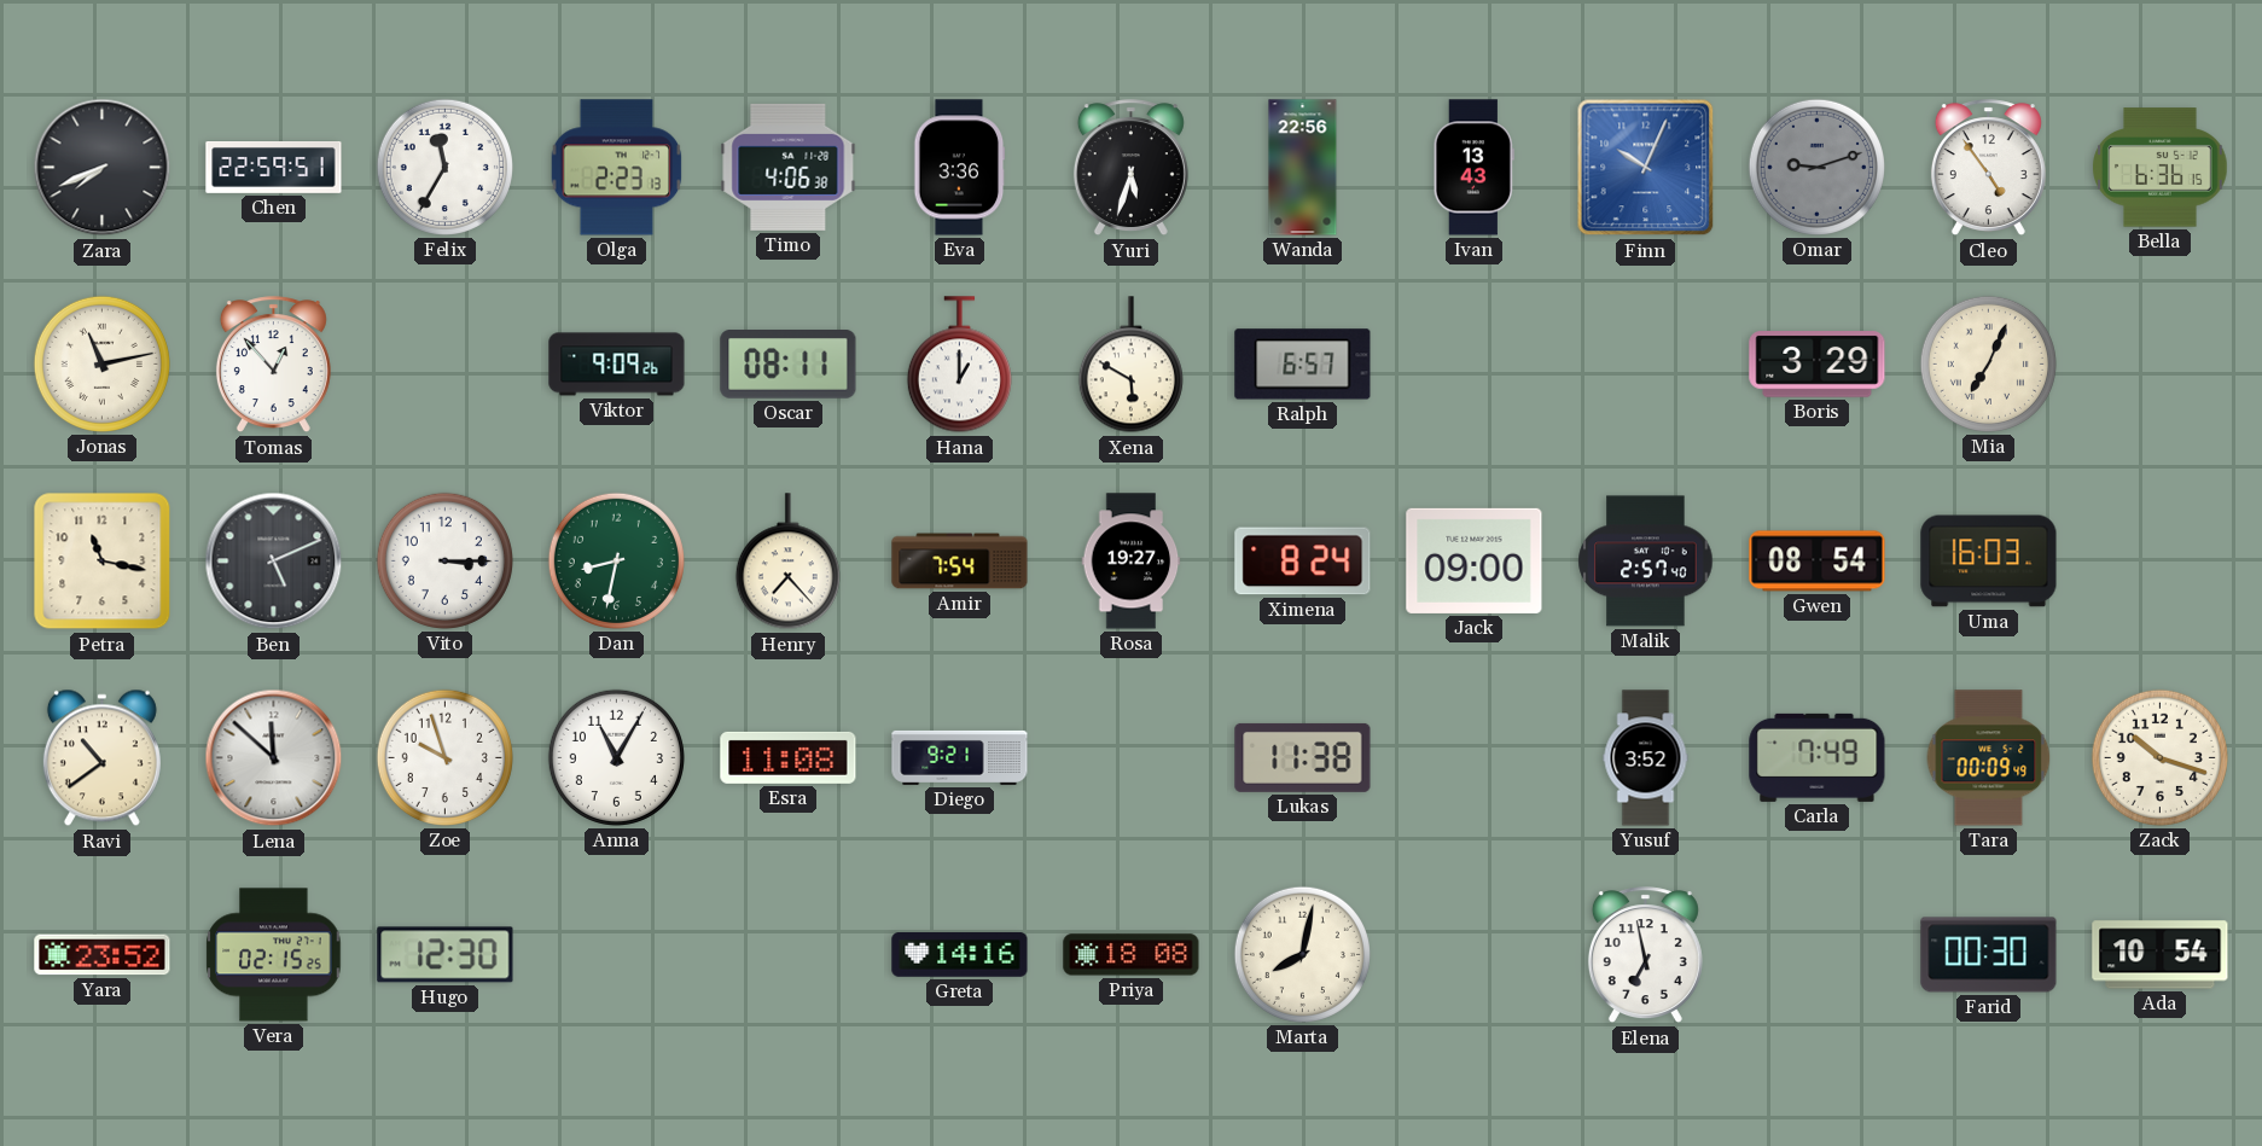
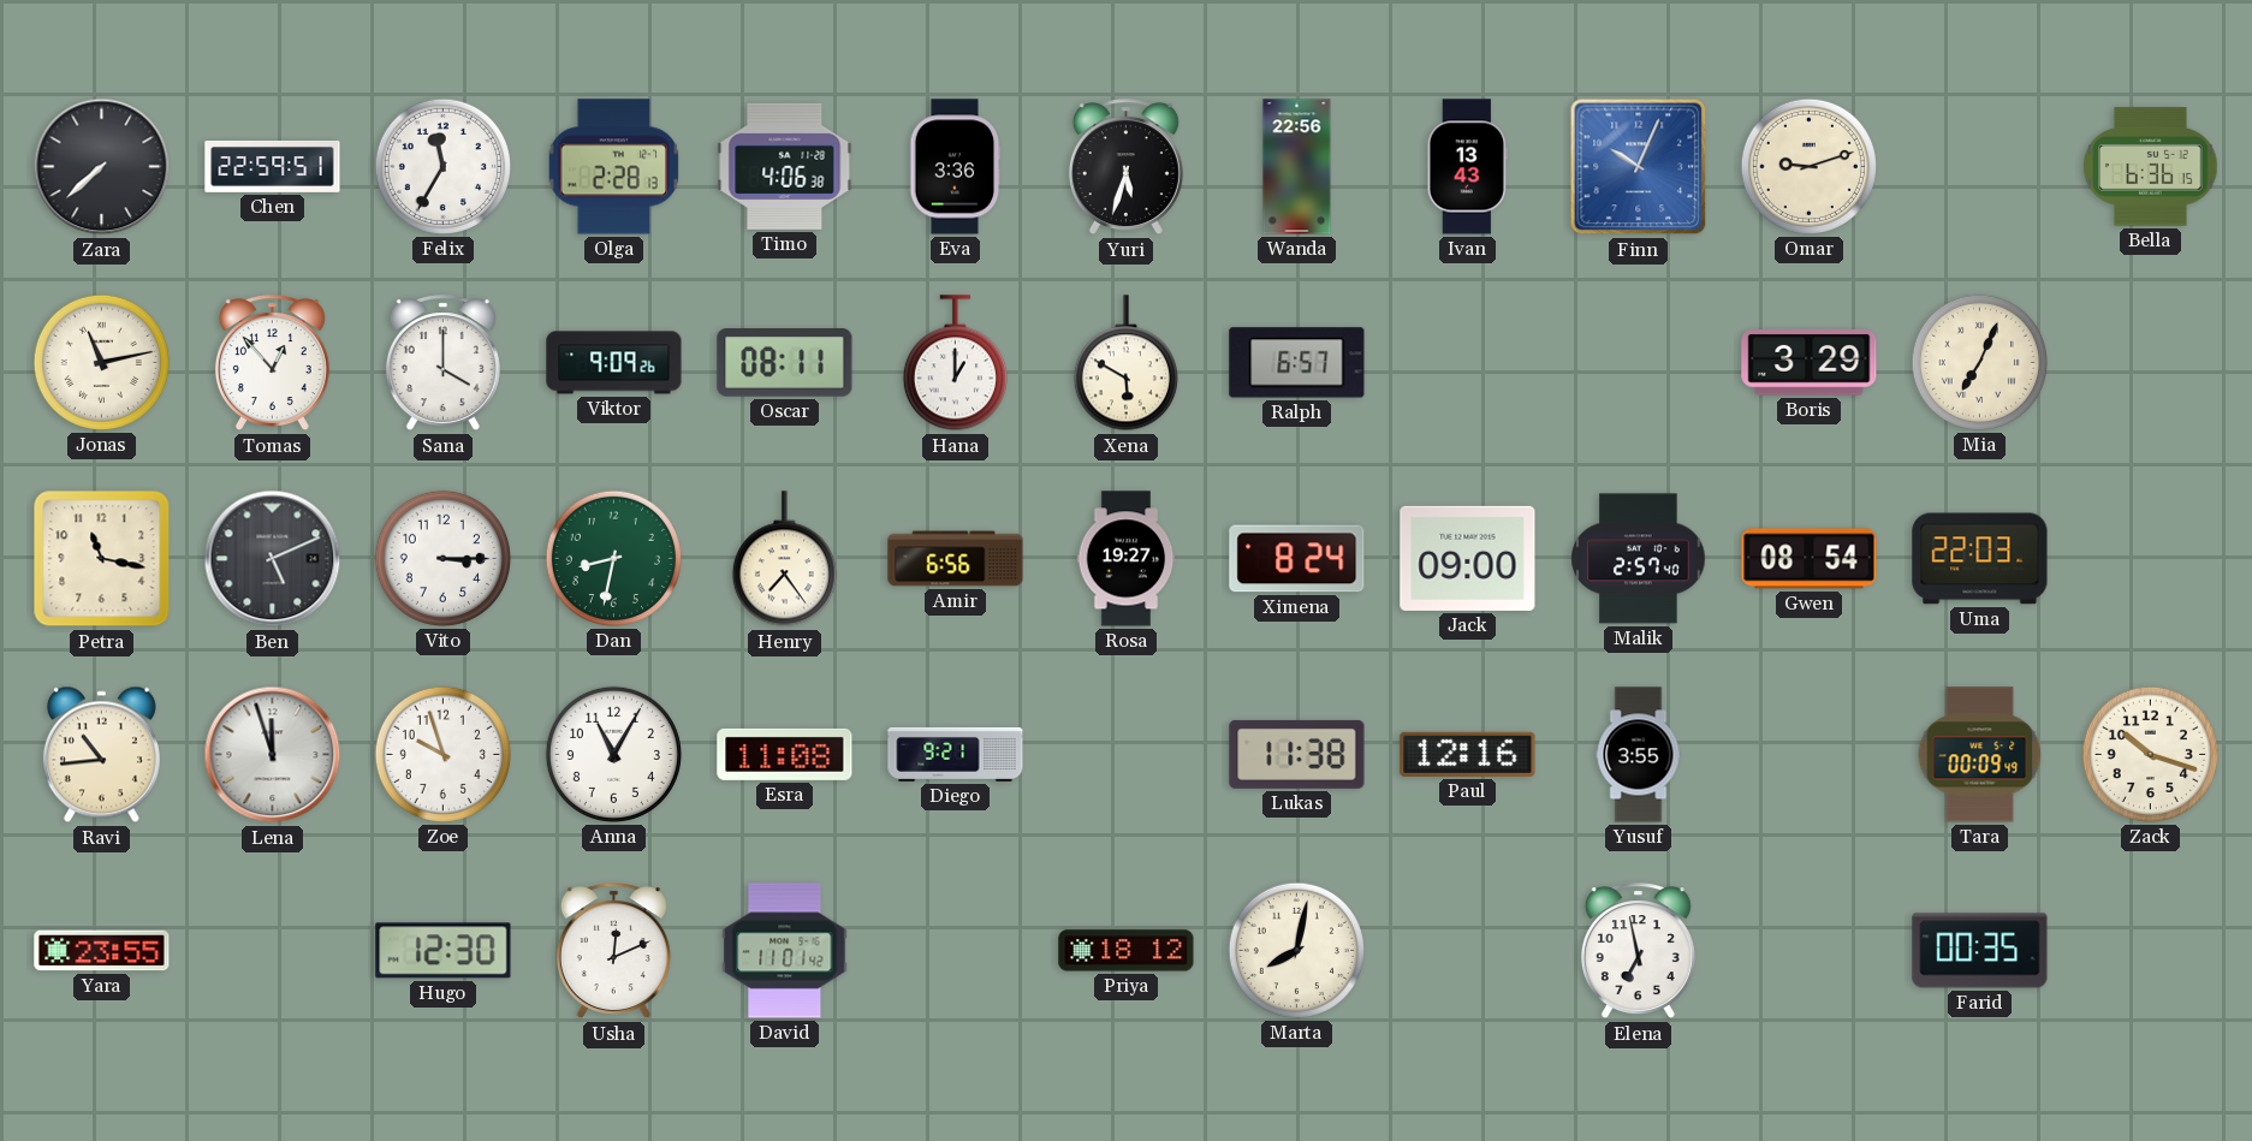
Zara: 7:41 -> 7:38
Olga: 2:23 -> 2:28
Omar dial: grey -> cream
Cleo: 4:54 -> none
Sana: none -> 4:00
Henry: 7:23 -> 7:24
Amir: 7:54 -> 6:56
Uma: 16:03 -> 22:03
Ravi: 10:39 -> 10:44
Lena: 11:52 -> 11:57
Paul: none -> 12:16
Yusuf: 3:52 -> 3:55
Carla: 7:49 -> none
Yara: 23:52 -> 23:55
Vera: 02:15 -> none
Usha: none -> 12:11
David: none -> 11:01
Greta: 14:16 -> none
Priya: 18:08 -> 18:12
Farid: 00:30 -> 00:35
Ada: 10:54 -> none
